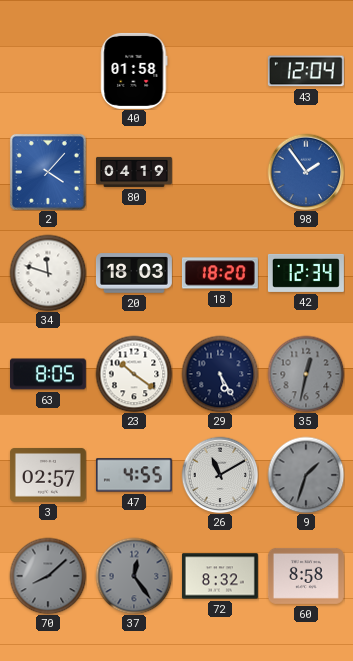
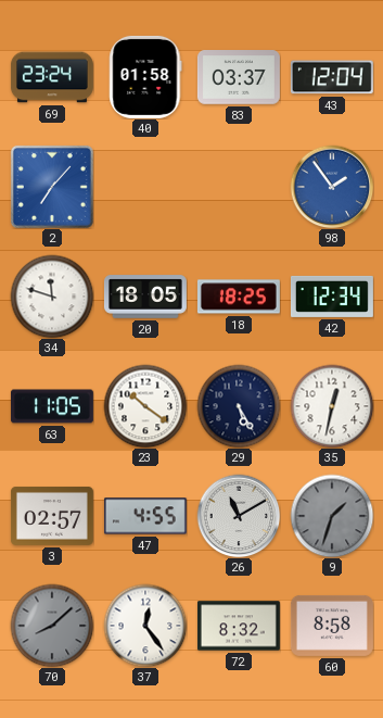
69: none -> 23:24
83: none -> 03:37
2: 4:07 -> 7:07
80: 04:19 -> none
20: 18:03 -> 18:05
18: 18:20 -> 18:25
63: 8:05 -> 11:05
35 dial: grey -> white
37 dial: grey -> white
